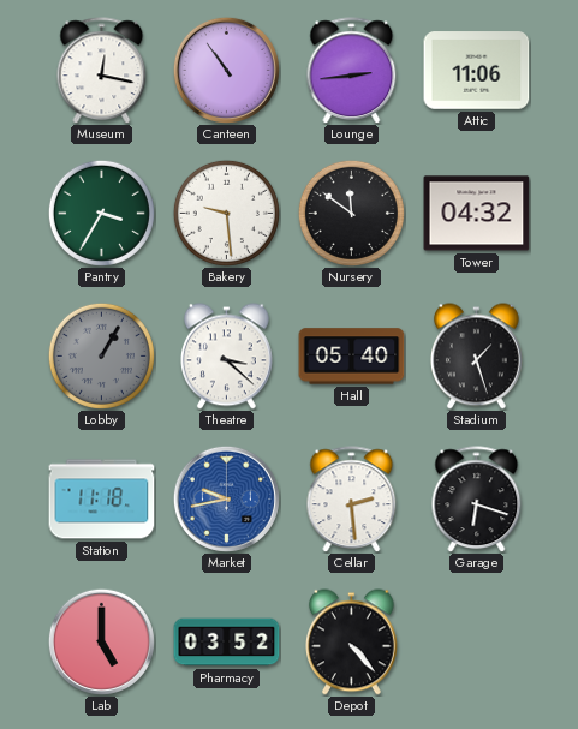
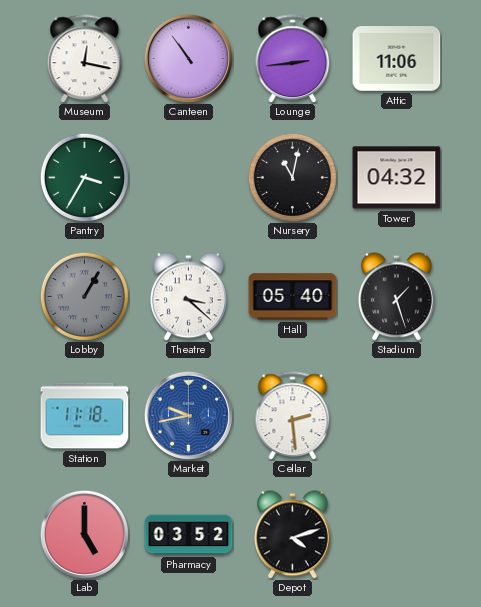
Bakery: 9:29 -> none
Nursery: 11:51 -> 11:02
Garage: 6:18 -> none
Depot: 4:23 -> 4:12
